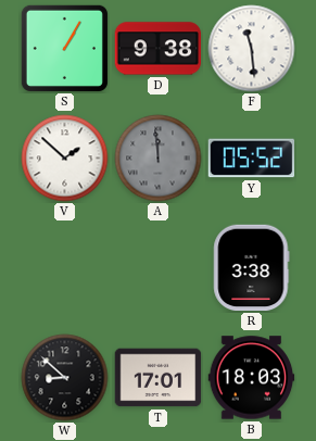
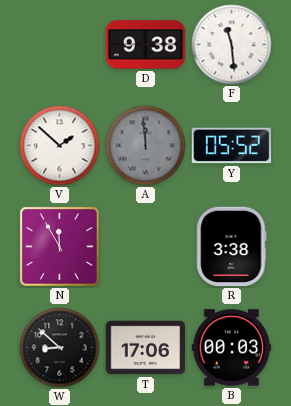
S: 1:05 -> none
N: none -> 11:55
T: 17:01 -> 17:06
B: 18:03 -> 00:03
